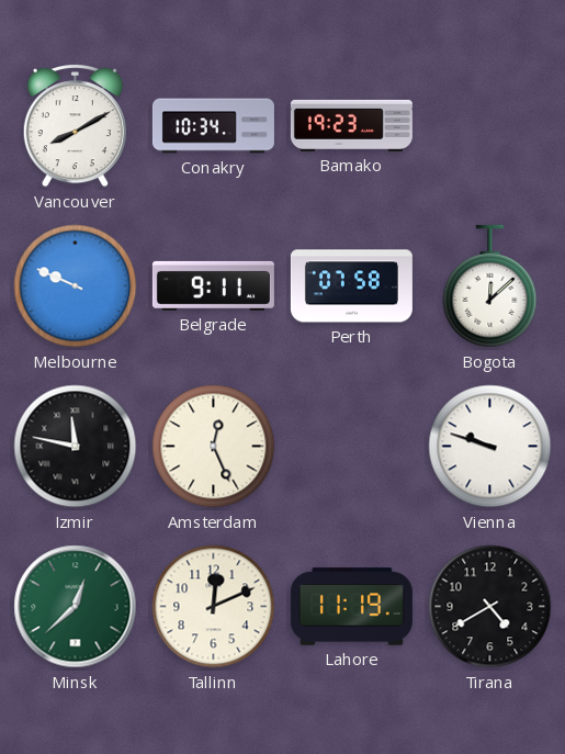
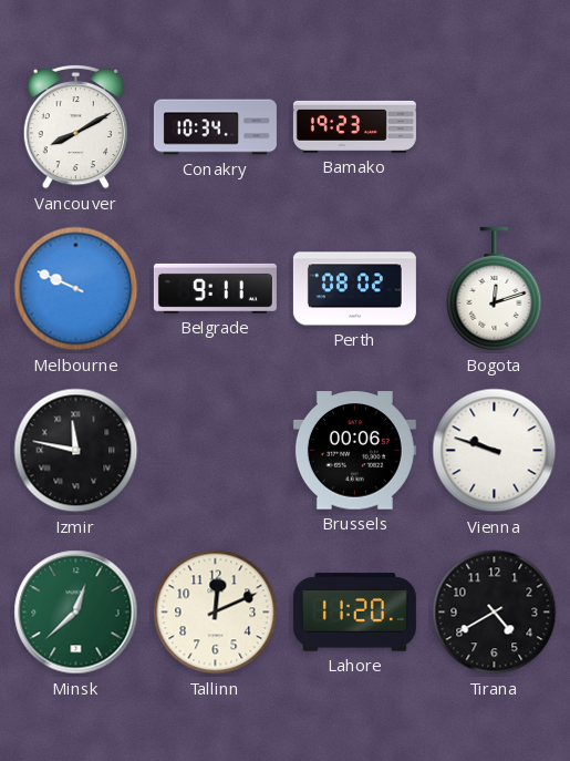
Perth: 07:58 -> 08:02
Bogota: 12:08 -> 12:12
Amsterdam: 12:26 -> none
Brussels: none -> 00:06
Lahore: 11:19 -> 11:20
